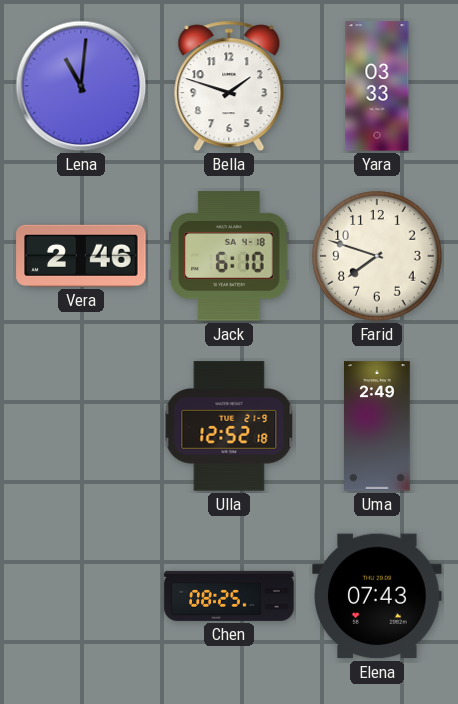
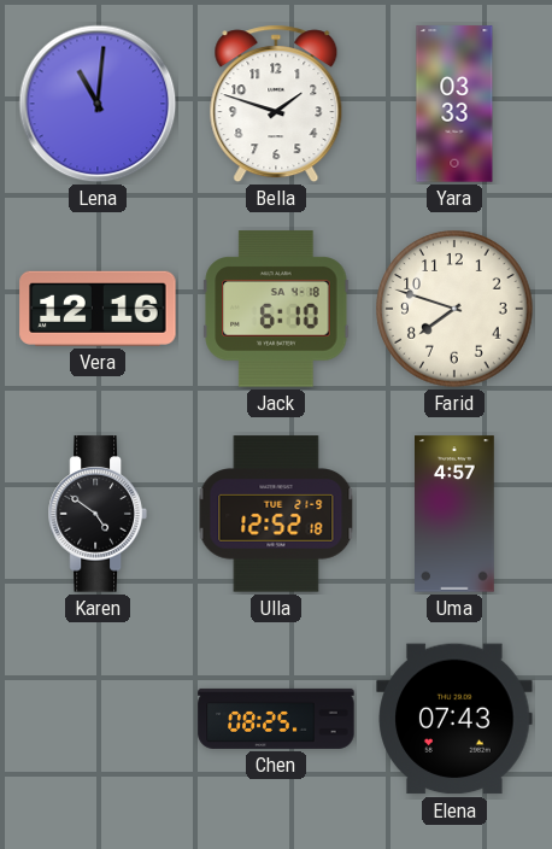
Vera: 2:46 -> 12:16
Karen: none -> 4:51
Uma: 2:49 -> 4:57
